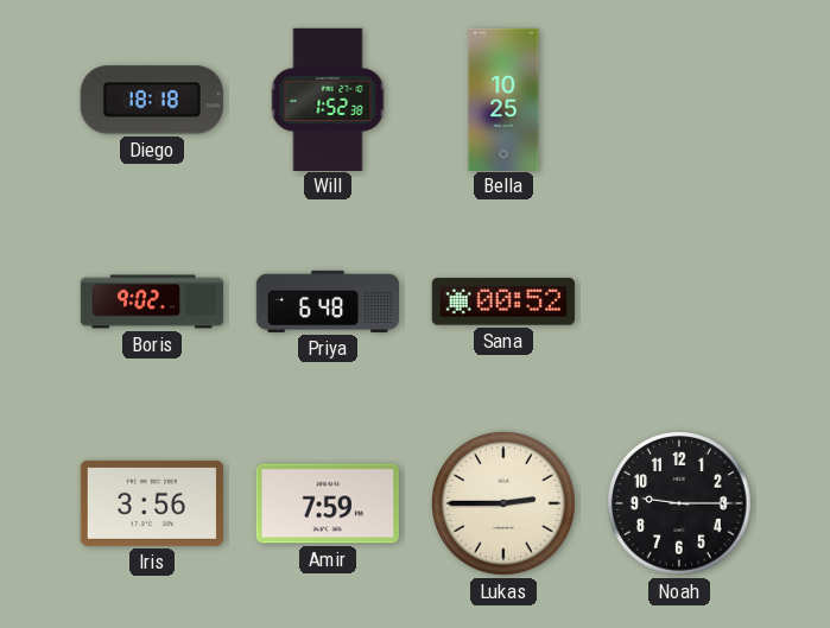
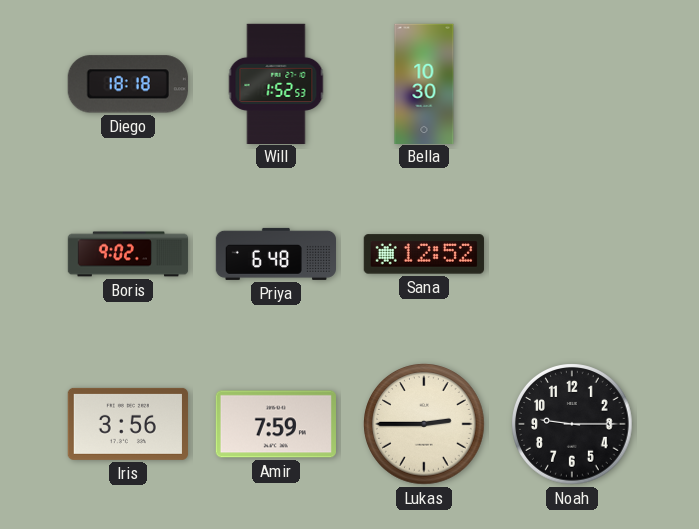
Will: 1:52:38 -> 1:52:53
Bella: 10:25 -> 10:30
Sana: 00:52 -> 12:52
